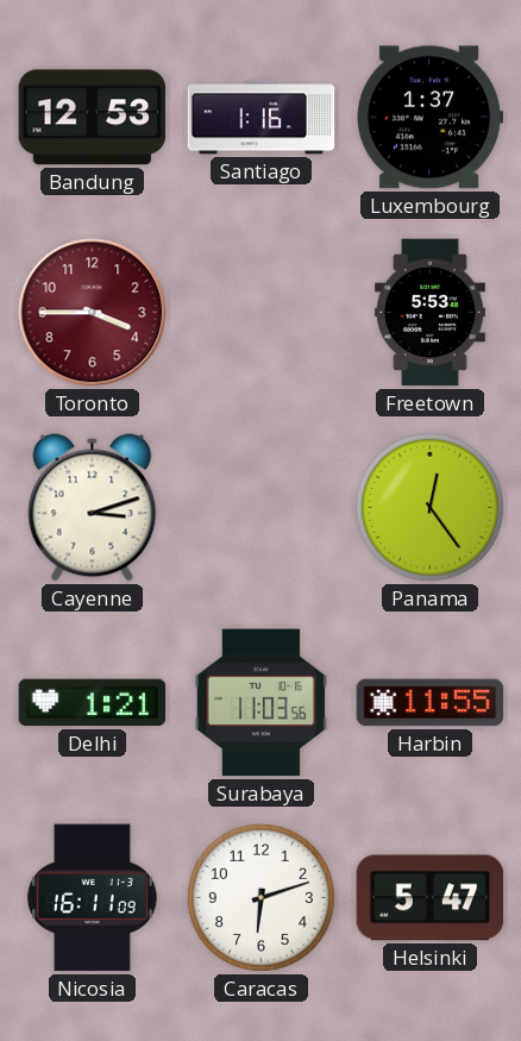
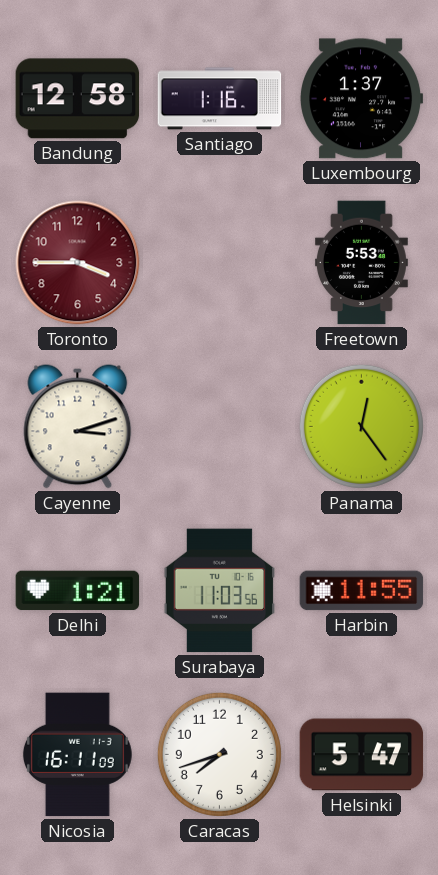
Bandung: 12:53 -> 12:58
Caracas: 6:12 -> 7:42
